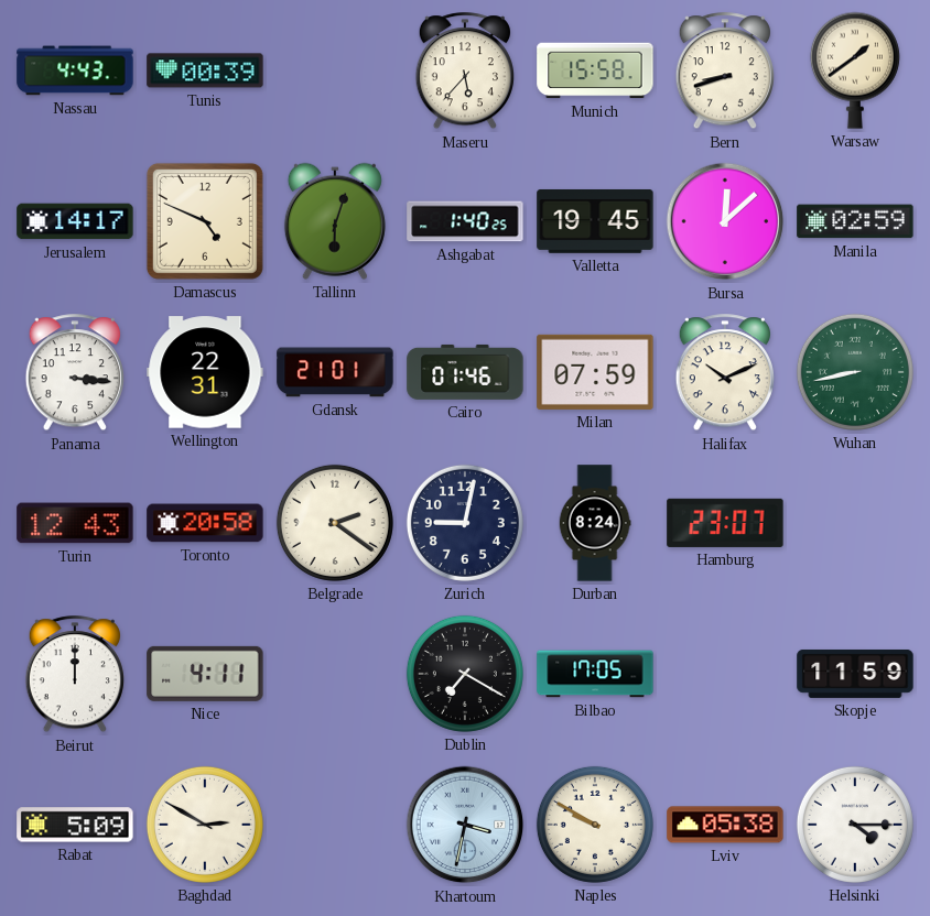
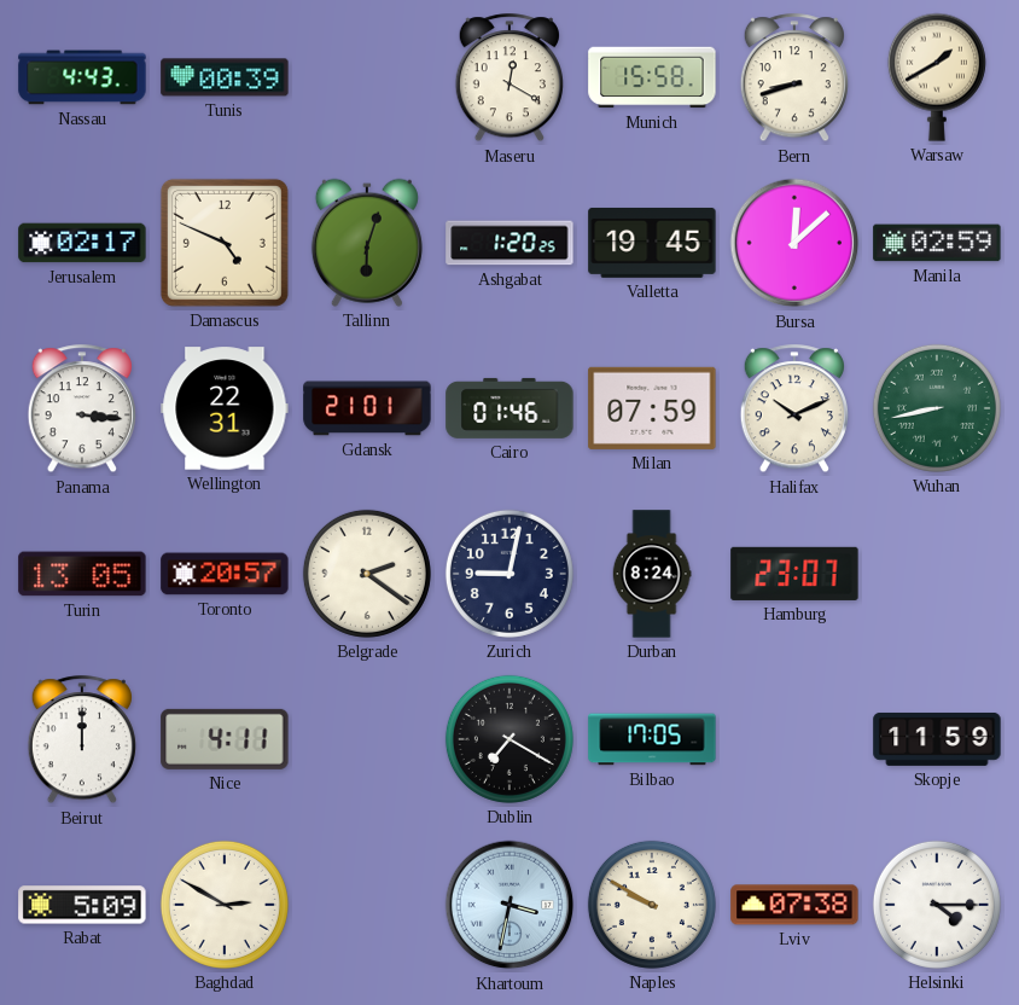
Maseru: 5:37 -> 12:20
Warsaw: 1:39 -> 1:40
Jerusalem: 14:17 -> 02:17
Ashgabat: 1:40 -> 1:20
Turin: 12:43 -> 13:05
Toronto: 20:58 -> 20:57
Lviv: 05:38 -> 07:38
